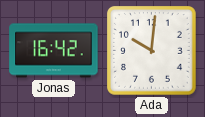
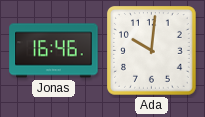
Jonas: 16:42 -> 16:46
